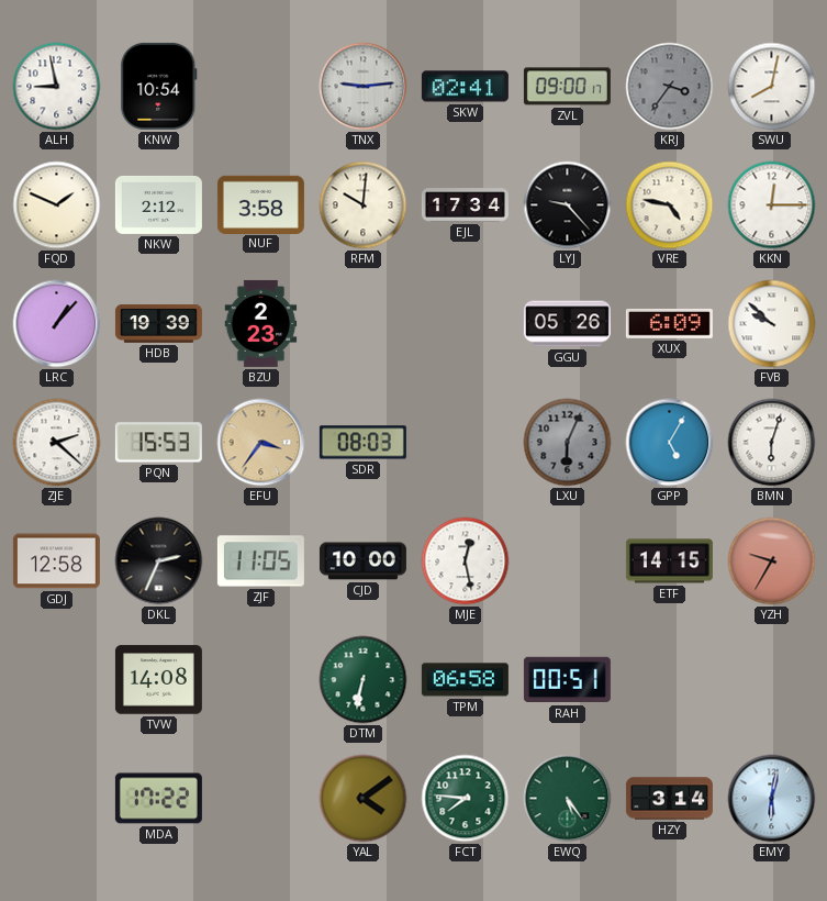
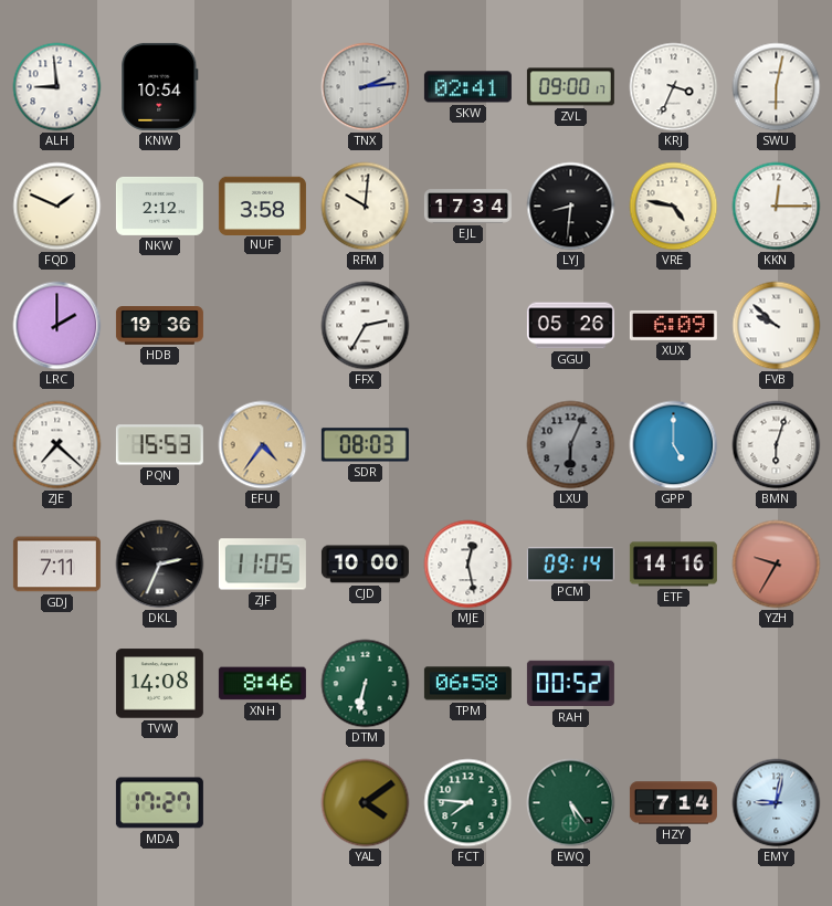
ALH: 8:58 -> 8:59
TNX: 9:14 -> 2:14
KRJ: 3:36 -> 3:34
KRJ dial: grey -> white
SWU: 8:02 -> 6:02
LYJ: 9:23 -> 8:31
LRC: 1:07 -> 2:00
HDB: 19:39 -> 19:36
BZU: 2:23 -> none
FFX: none -> 2:35
ZJE: 2:22 -> 7:22
EFU: 3:36 -> 4:36
GPP: 5:05 -> 5:00
GDJ: 12:58 -> 7:11
PCM: none -> 09:14
ETF: 14:15 -> 14:16
XNH: none -> 8:46
RAH: 00:51 -> 00:52
MDA: 17:22 -> 17:27
HZY: 3:14 -> 7:14
EMY: 6:02 -> 9:02
